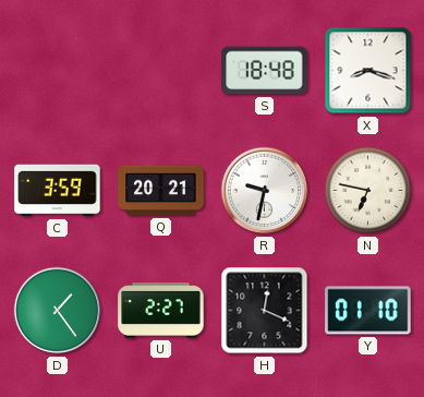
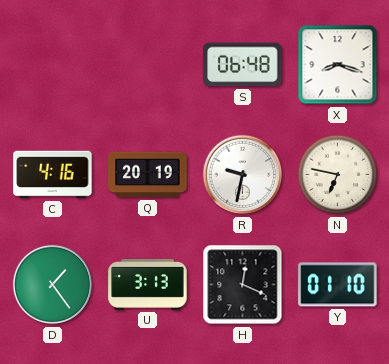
S: 18:48 -> 06:48
C: 3:59 -> 4:16
Q: 20:21 -> 20:19
U: 2:27 -> 3:13
